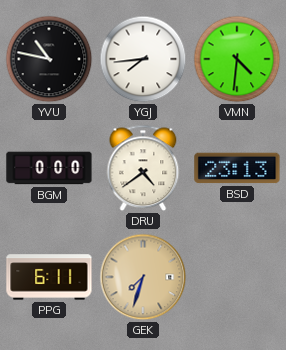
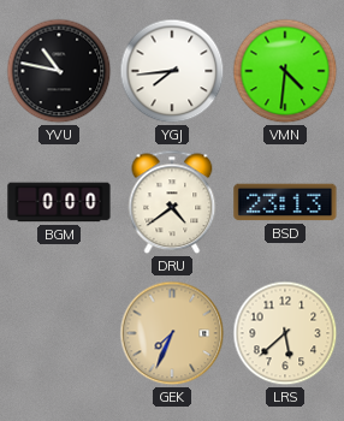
PPG: 6:11 -> none
GEK: 7:33 -> 7:34
LRS: none -> 5:38
